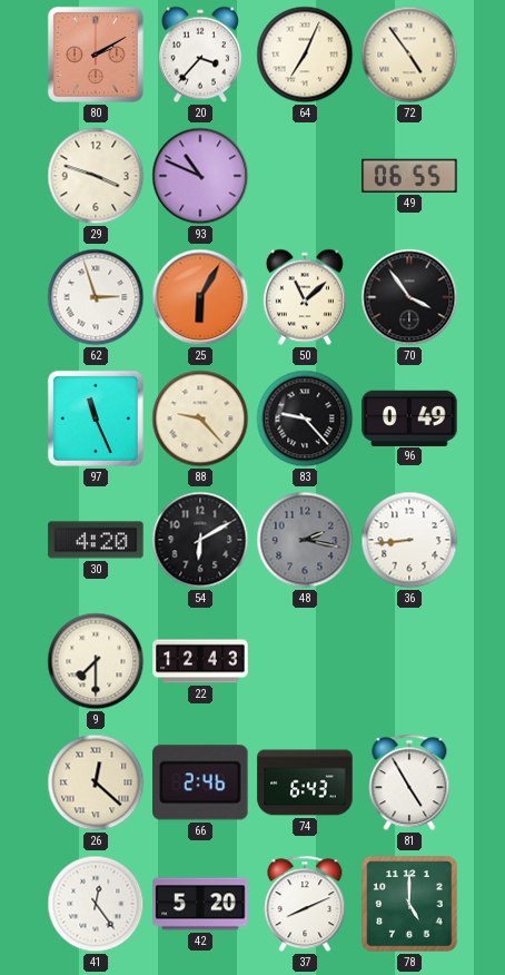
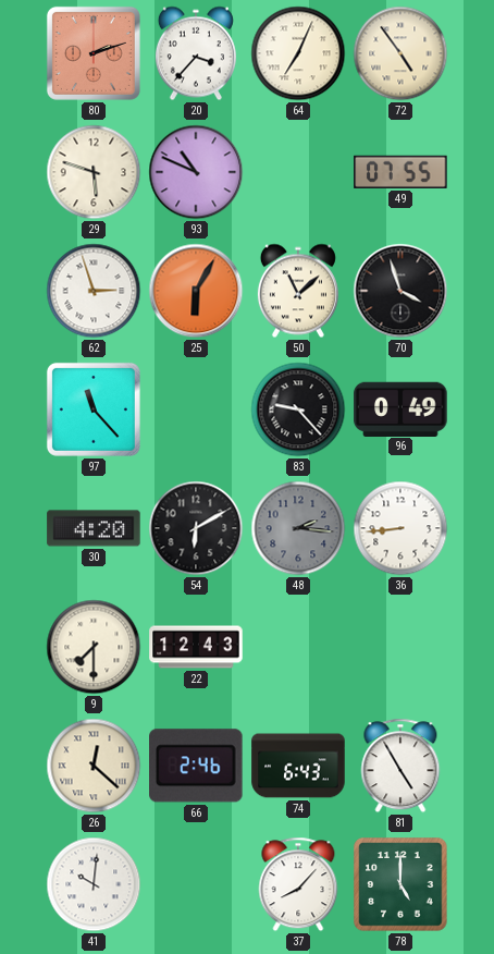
80: 2:10 -> 2:12
29: 3:48 -> 5:48
49: 06:55 -> 07:55
70: 3:54 -> 3:57
97: 11:26 -> 11:23
88: 9:23 -> none
48: 2:17 -> 2:16
41: 12:24 -> 10:01
42: 5:20 -> none
37: 8:11 -> 8:07
